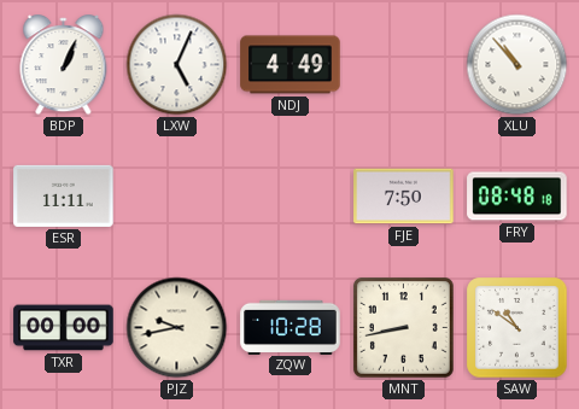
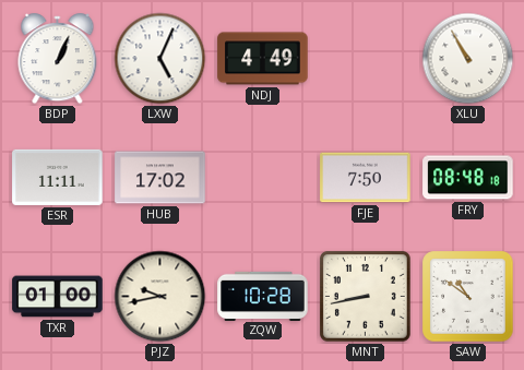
XLU: 10:53 -> 10:55
HUB: none -> 17:02
TXR: 00:00 -> 01:00
